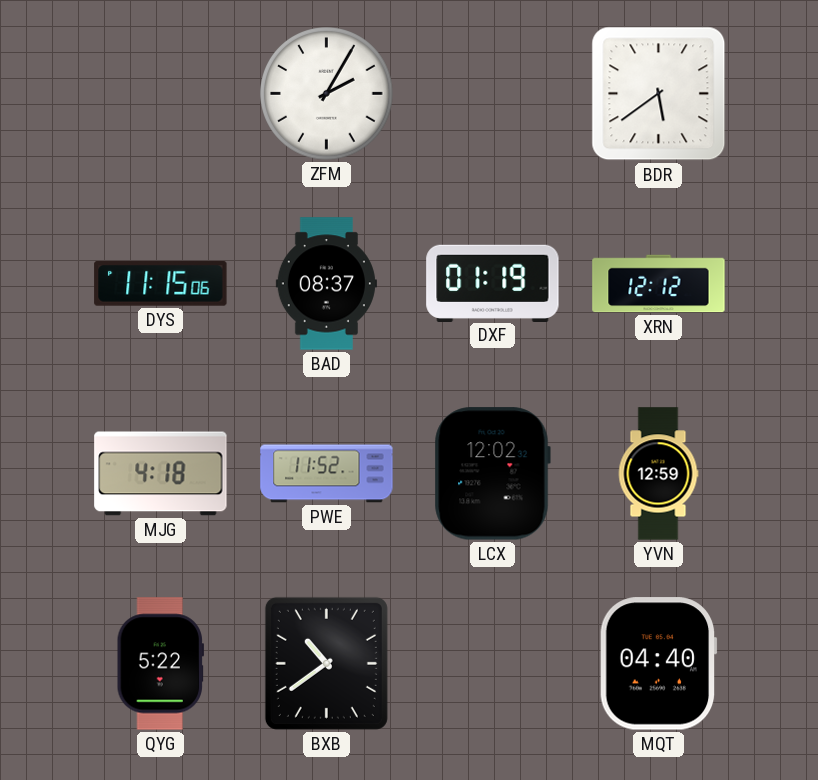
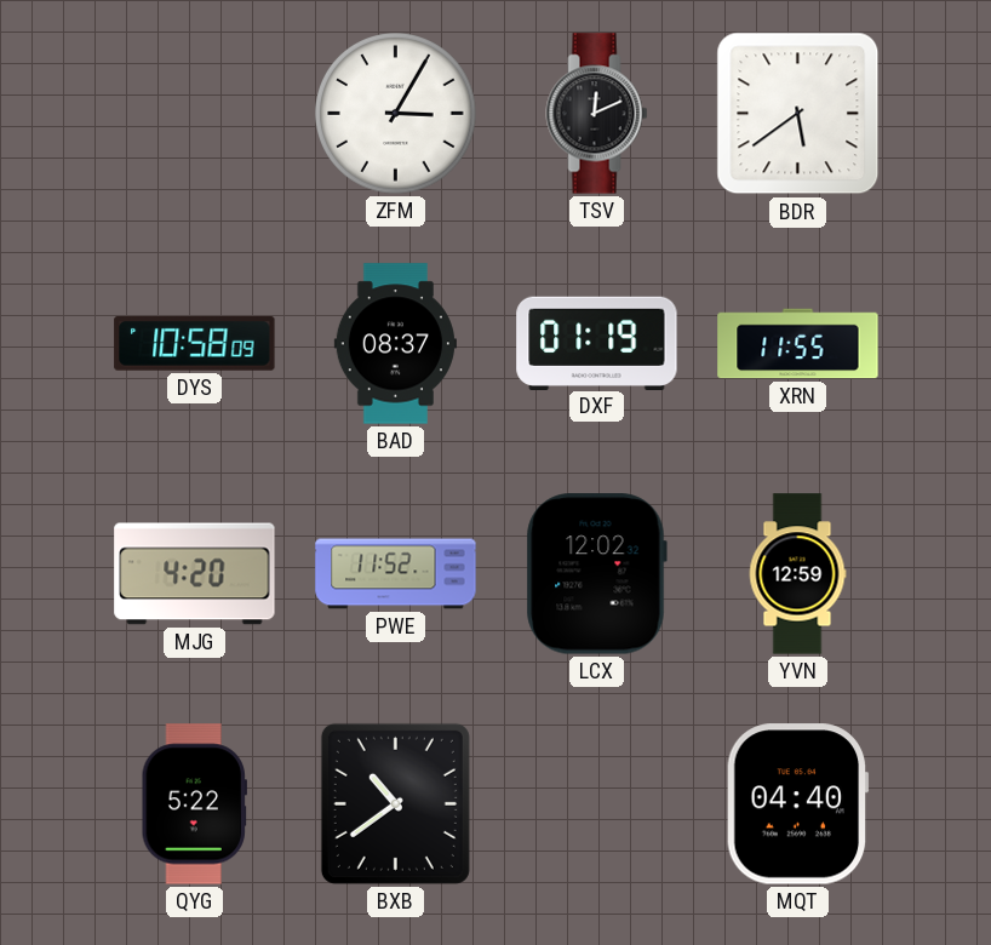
ZFM: 2:05 -> 3:05
TSV: none -> 12:11
DYS: 11:15 -> 10:58
XRN: 12:12 -> 11:55
MJG: 4:18 -> 4:20
